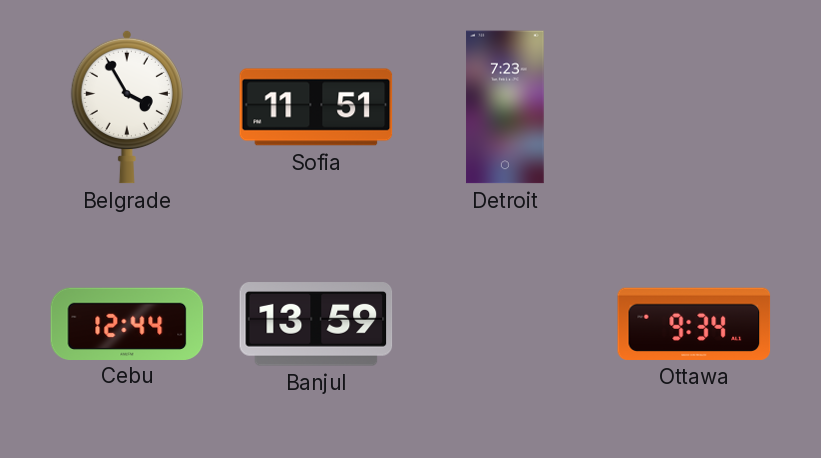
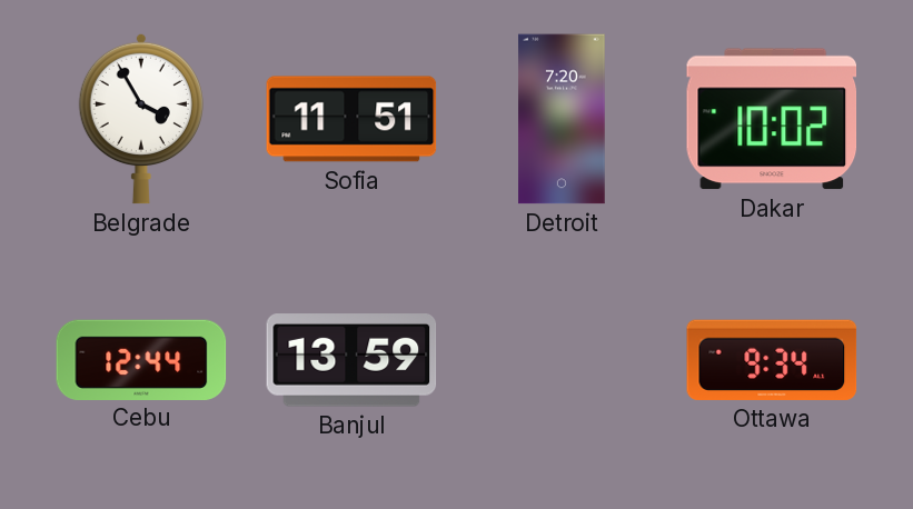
Detroit: 7:23 -> 7:20
Dakar: none -> 10:02
